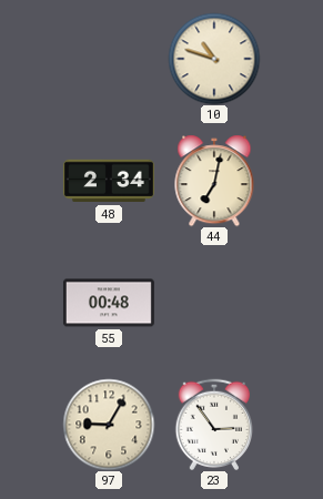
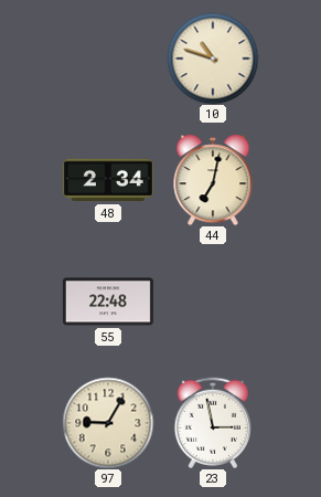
55: 00:48 -> 22:48
23: 2:54 -> 2:58
